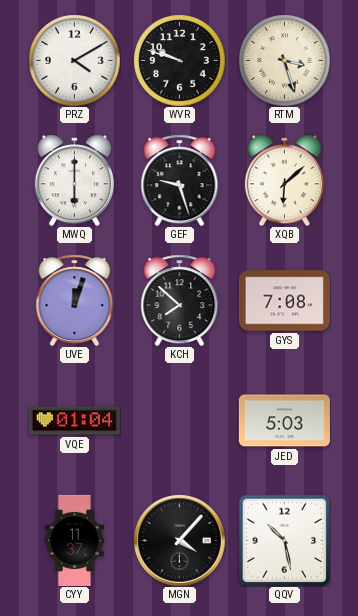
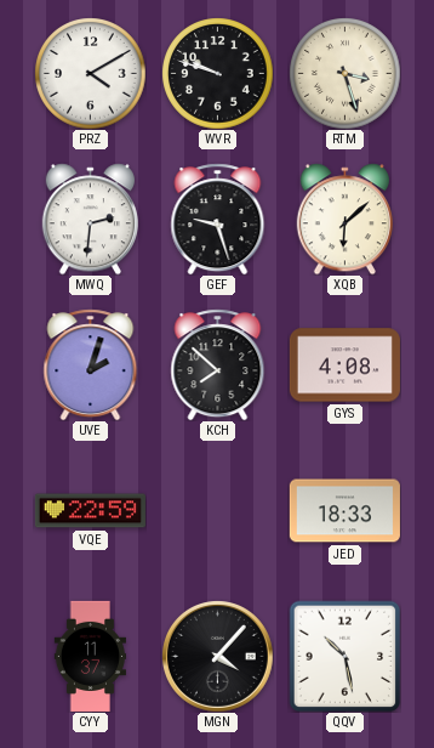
MWQ: 6:00 -> 2:31
UVE: 12:03 -> 2:03
GYS: 7:08 -> 4:08
VQE: 01:04 -> 22:59
JED: 5:03 -> 18:33
